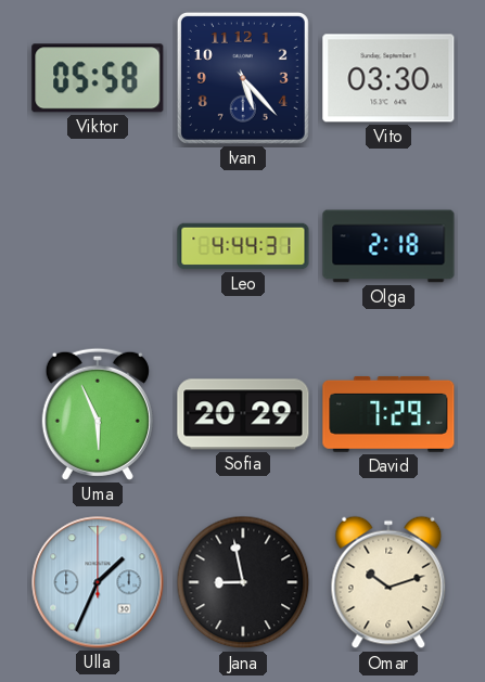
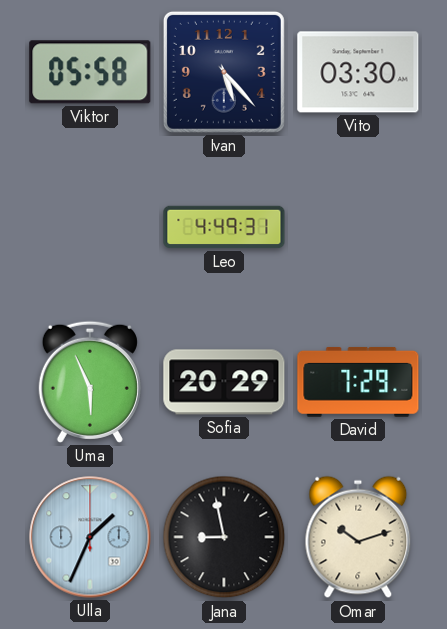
Leo: 4:44 -> 4:49
Olga: 2:18 -> none
